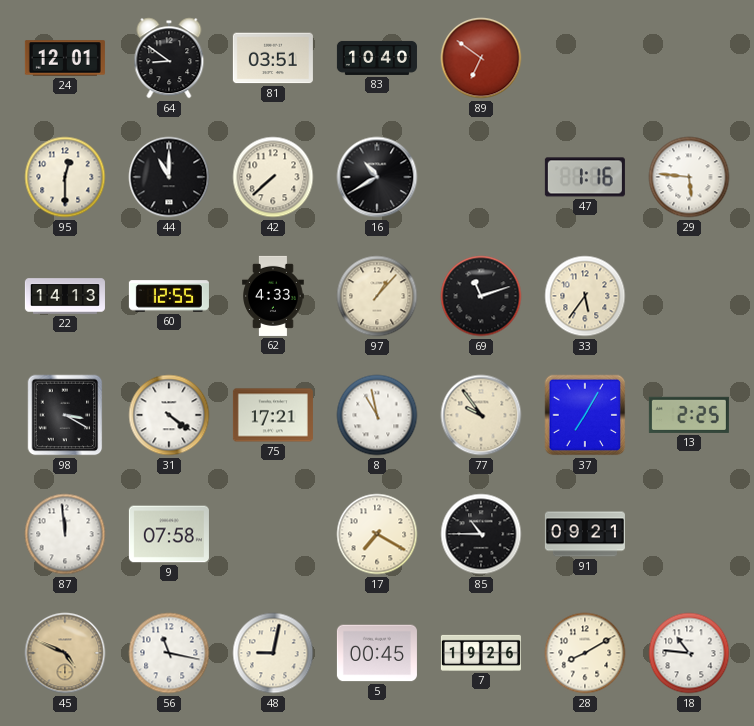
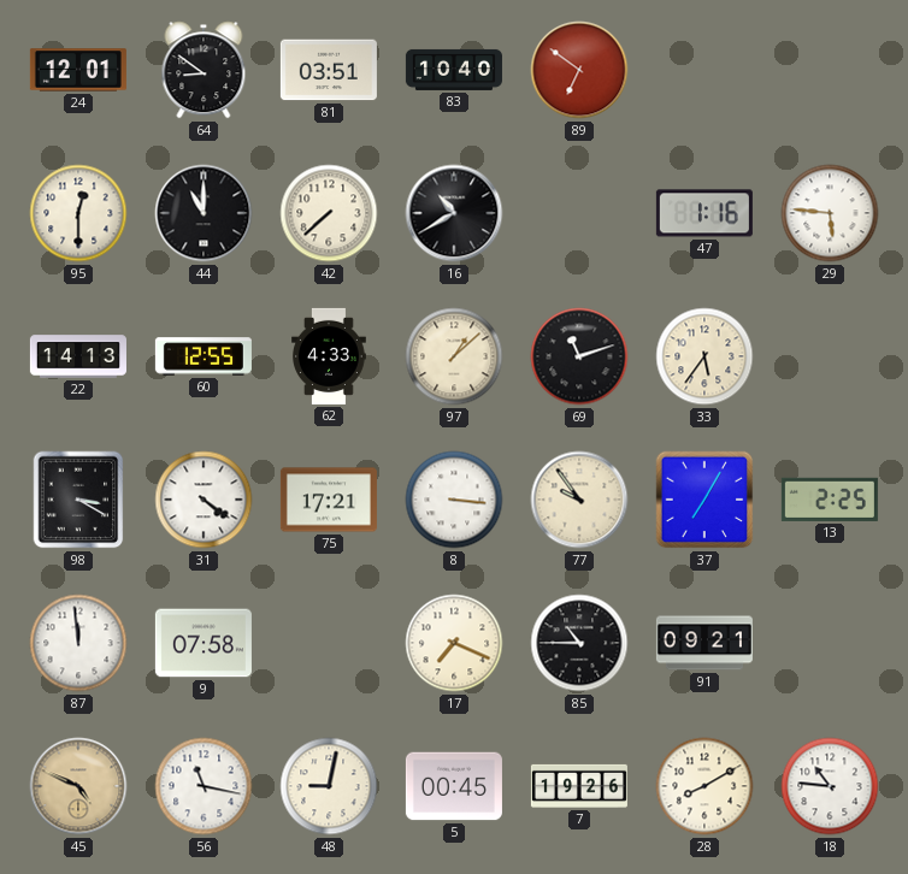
97: 1:07 -> 1:08
8: 10:58 -> 3:16
17: 7:20 -> 7:19
